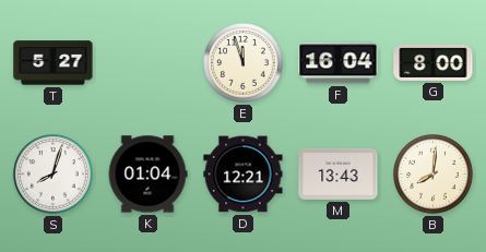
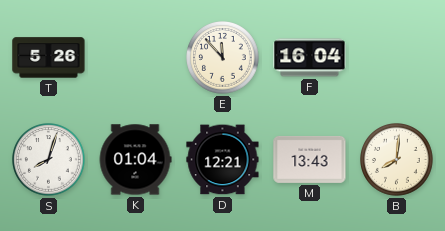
T: 5:27 -> 5:26
E: 11:57 -> 11:53
G: 8:00 -> none
